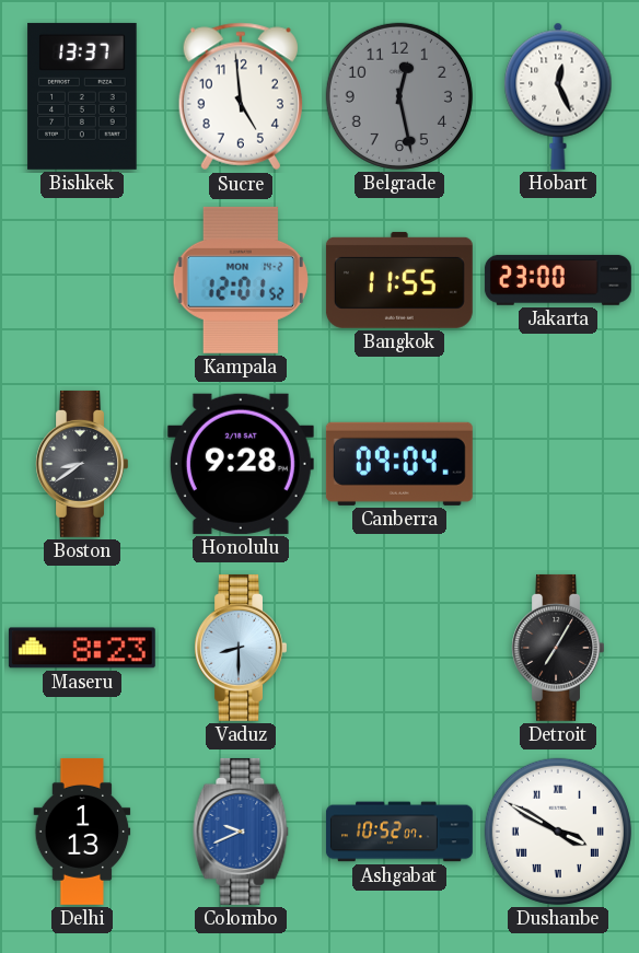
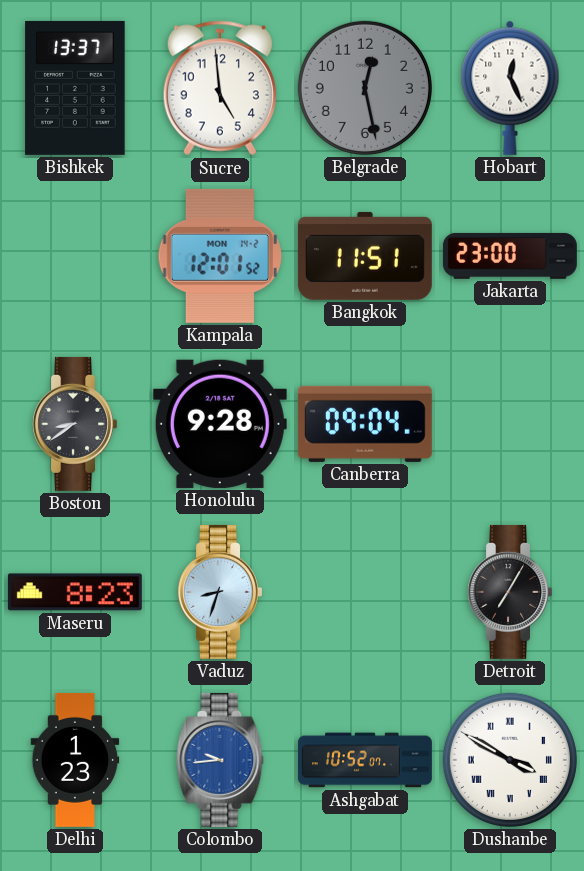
Bangkok: 11:55 -> 11:51
Vaduz: 8:30 -> 8:33
Delhi: 1:13 -> 1:23
Colombo: 9:41 -> 9:44
